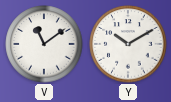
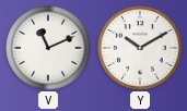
V: 11:09 -> 11:11
